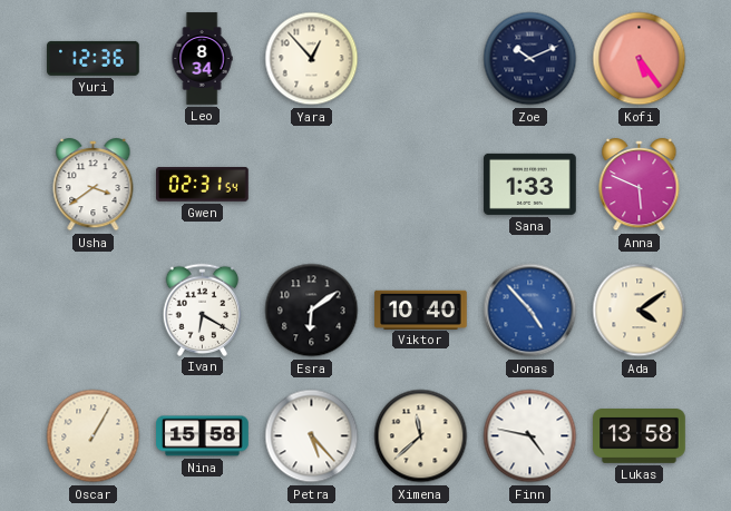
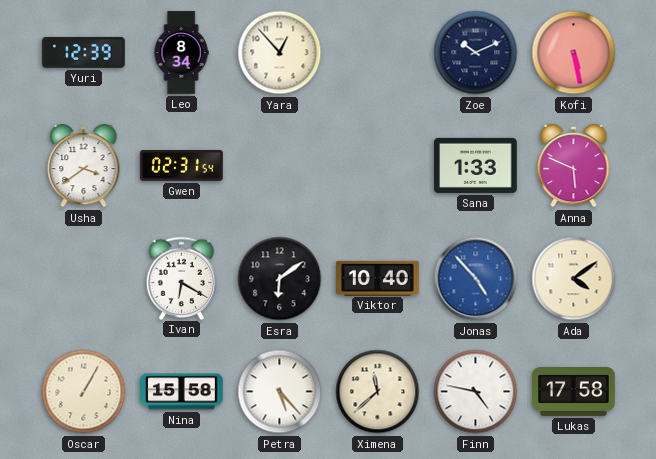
Yuri: 12:36 -> 12:39
Kofi: 5:24 -> 5:28
Lukas: 13:58 -> 17:58
